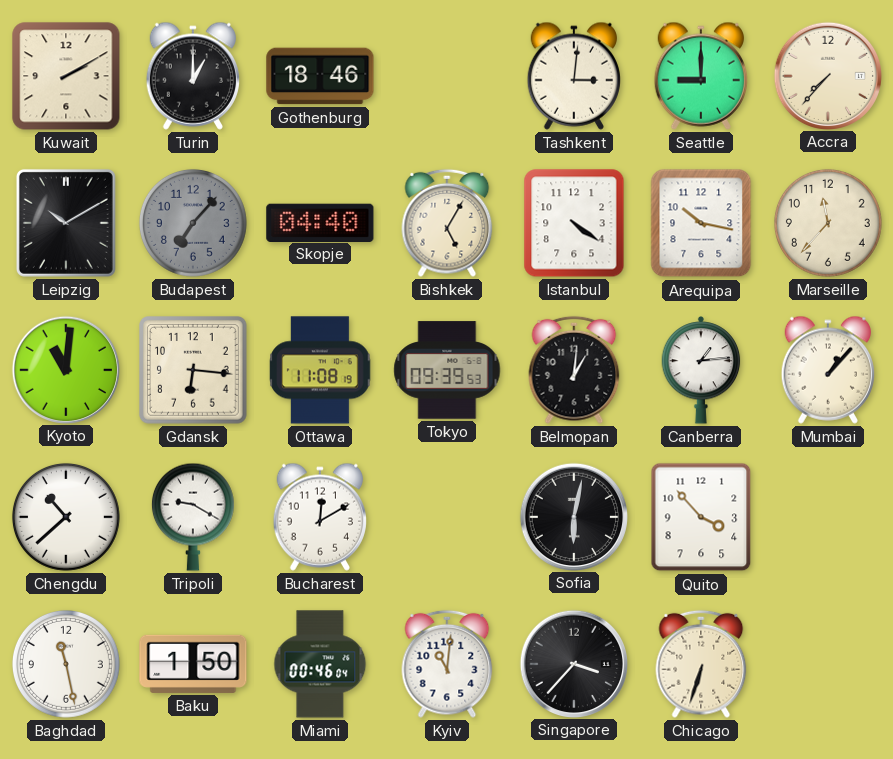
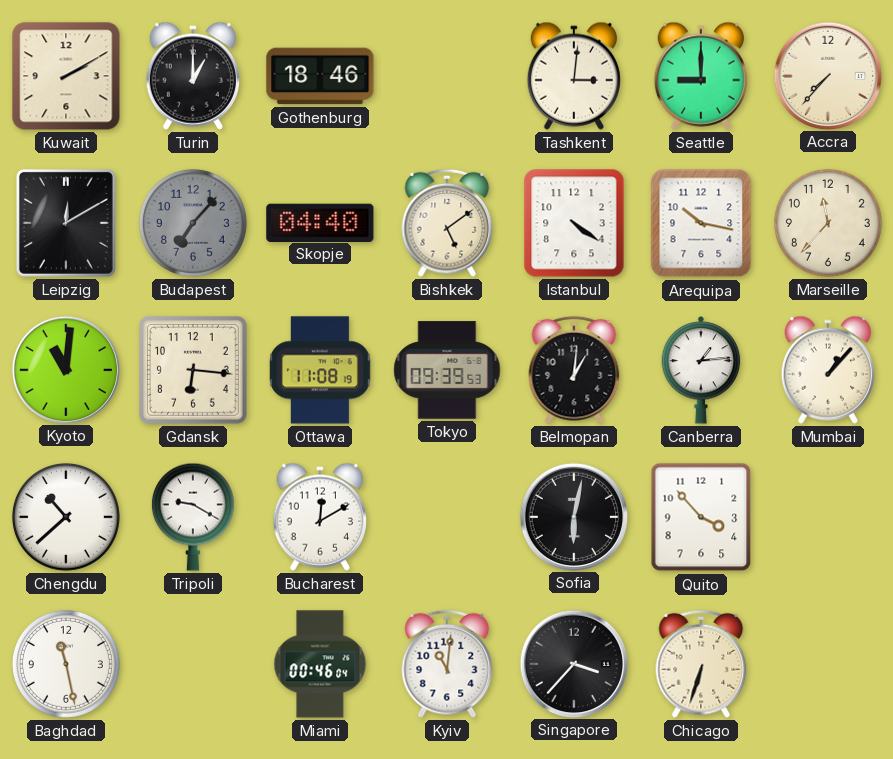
Leipzig: 10:10 -> 12:10
Bishkek: 5:05 -> 5:09
Baku: 1:50 -> none
